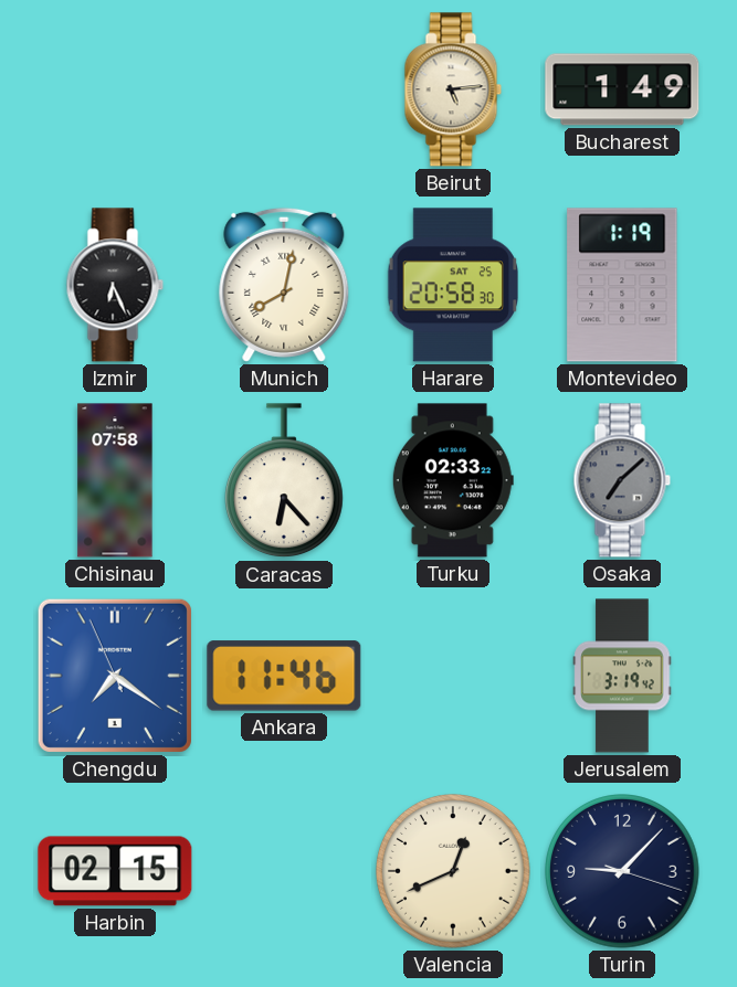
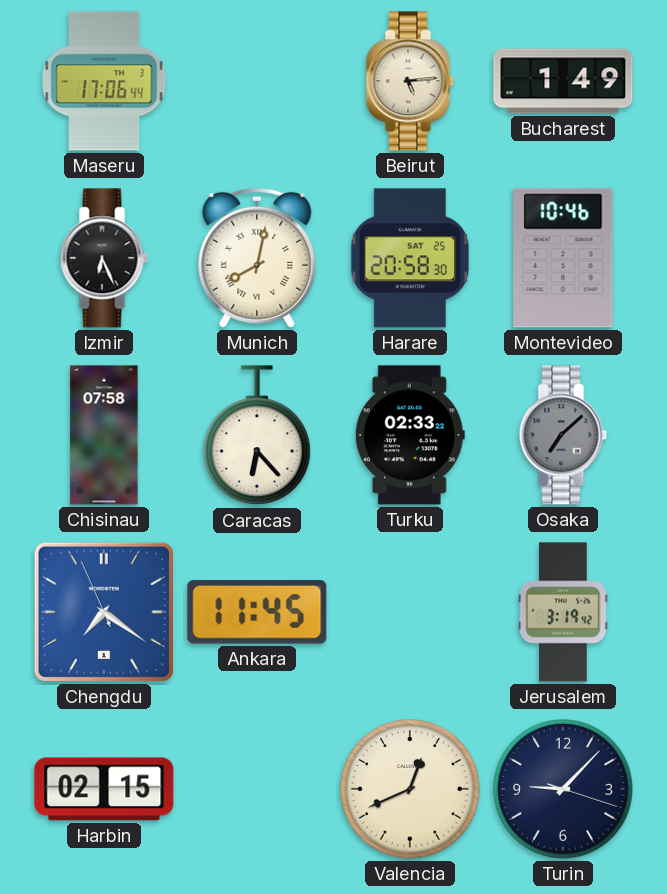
Maseru: none -> 17:06
Montevideo: 1:19 -> 10:46
Ankara: 11:46 -> 11:45
